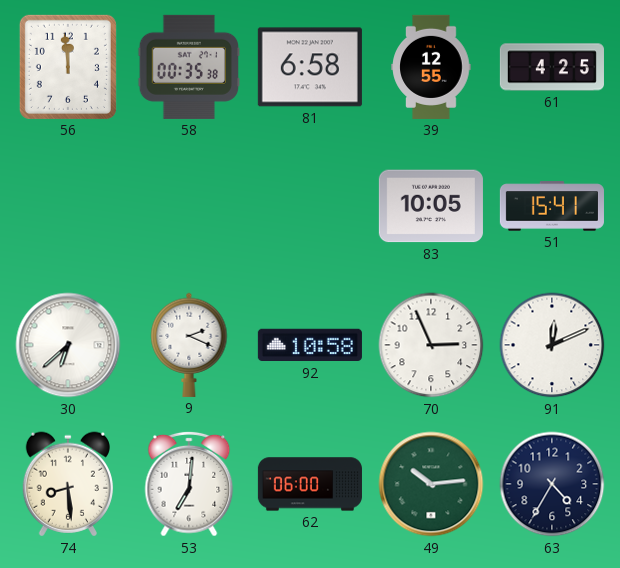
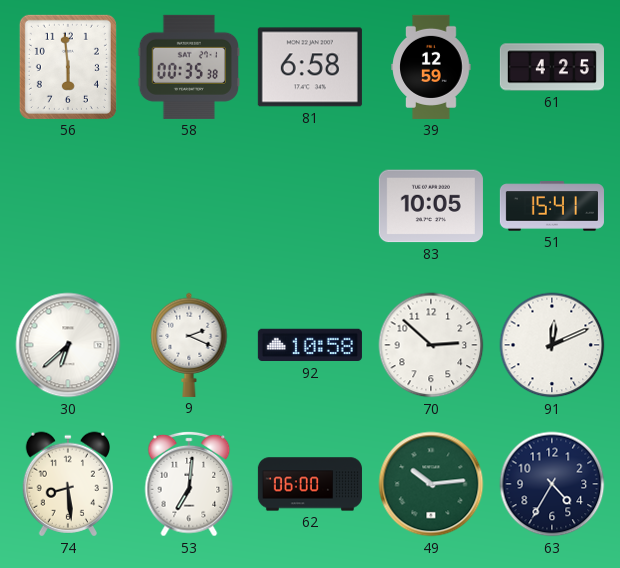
56: 11:59 -> 5:59
39: 12:55 -> 12:59
70: 2:56 -> 2:52
